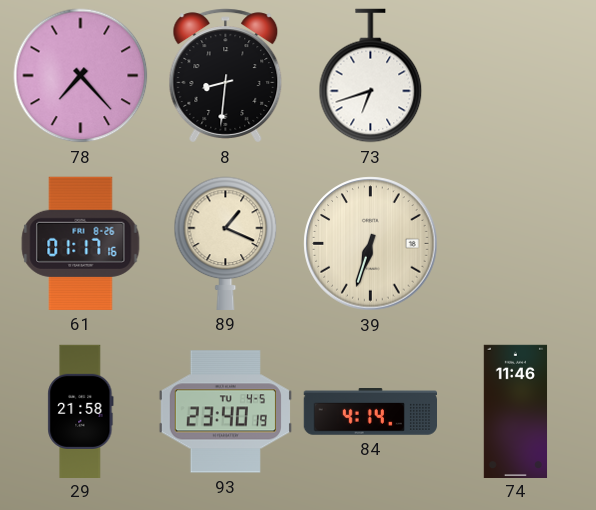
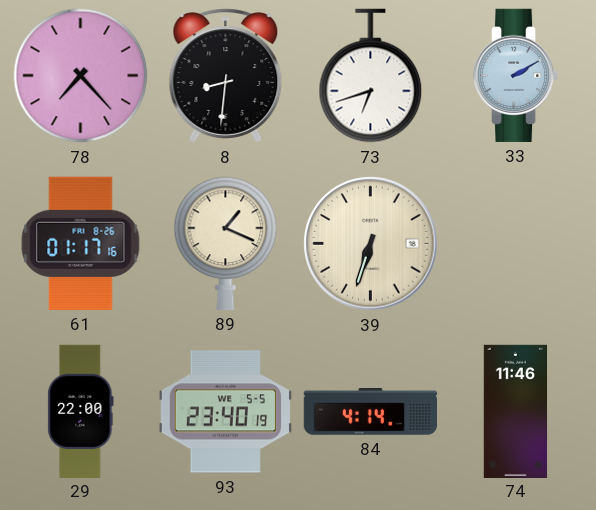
33: none -> 2:10
29: 21:58 -> 22:00
93 date: TU 4-5 -> WE 5-5
